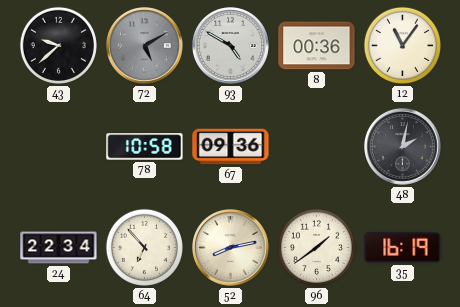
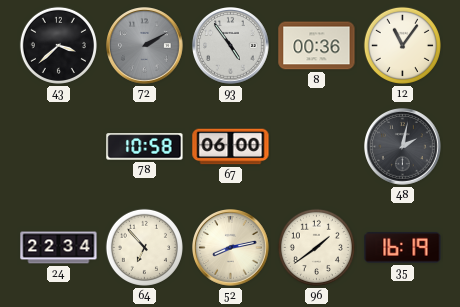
43: 9:38 -> 3:38
72: 5:10 -> 2:10
93: 4:50 -> 4:54
67: 09:36 -> 06:00
